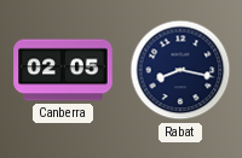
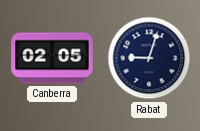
Rabat: 8:17 -> 9:03
